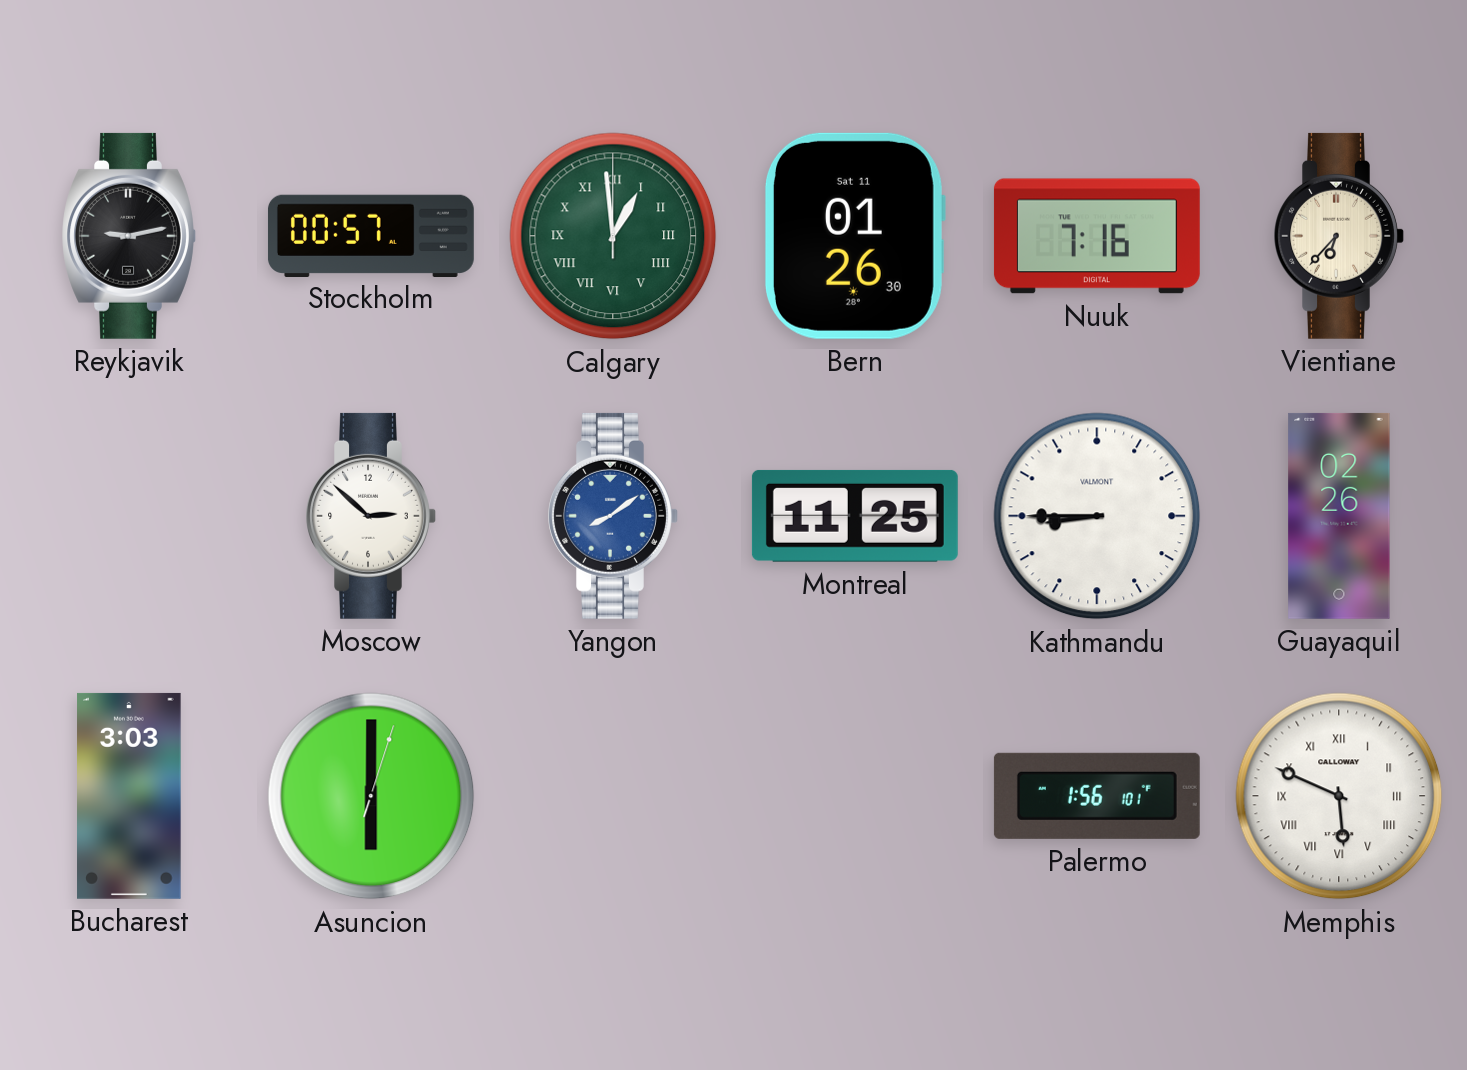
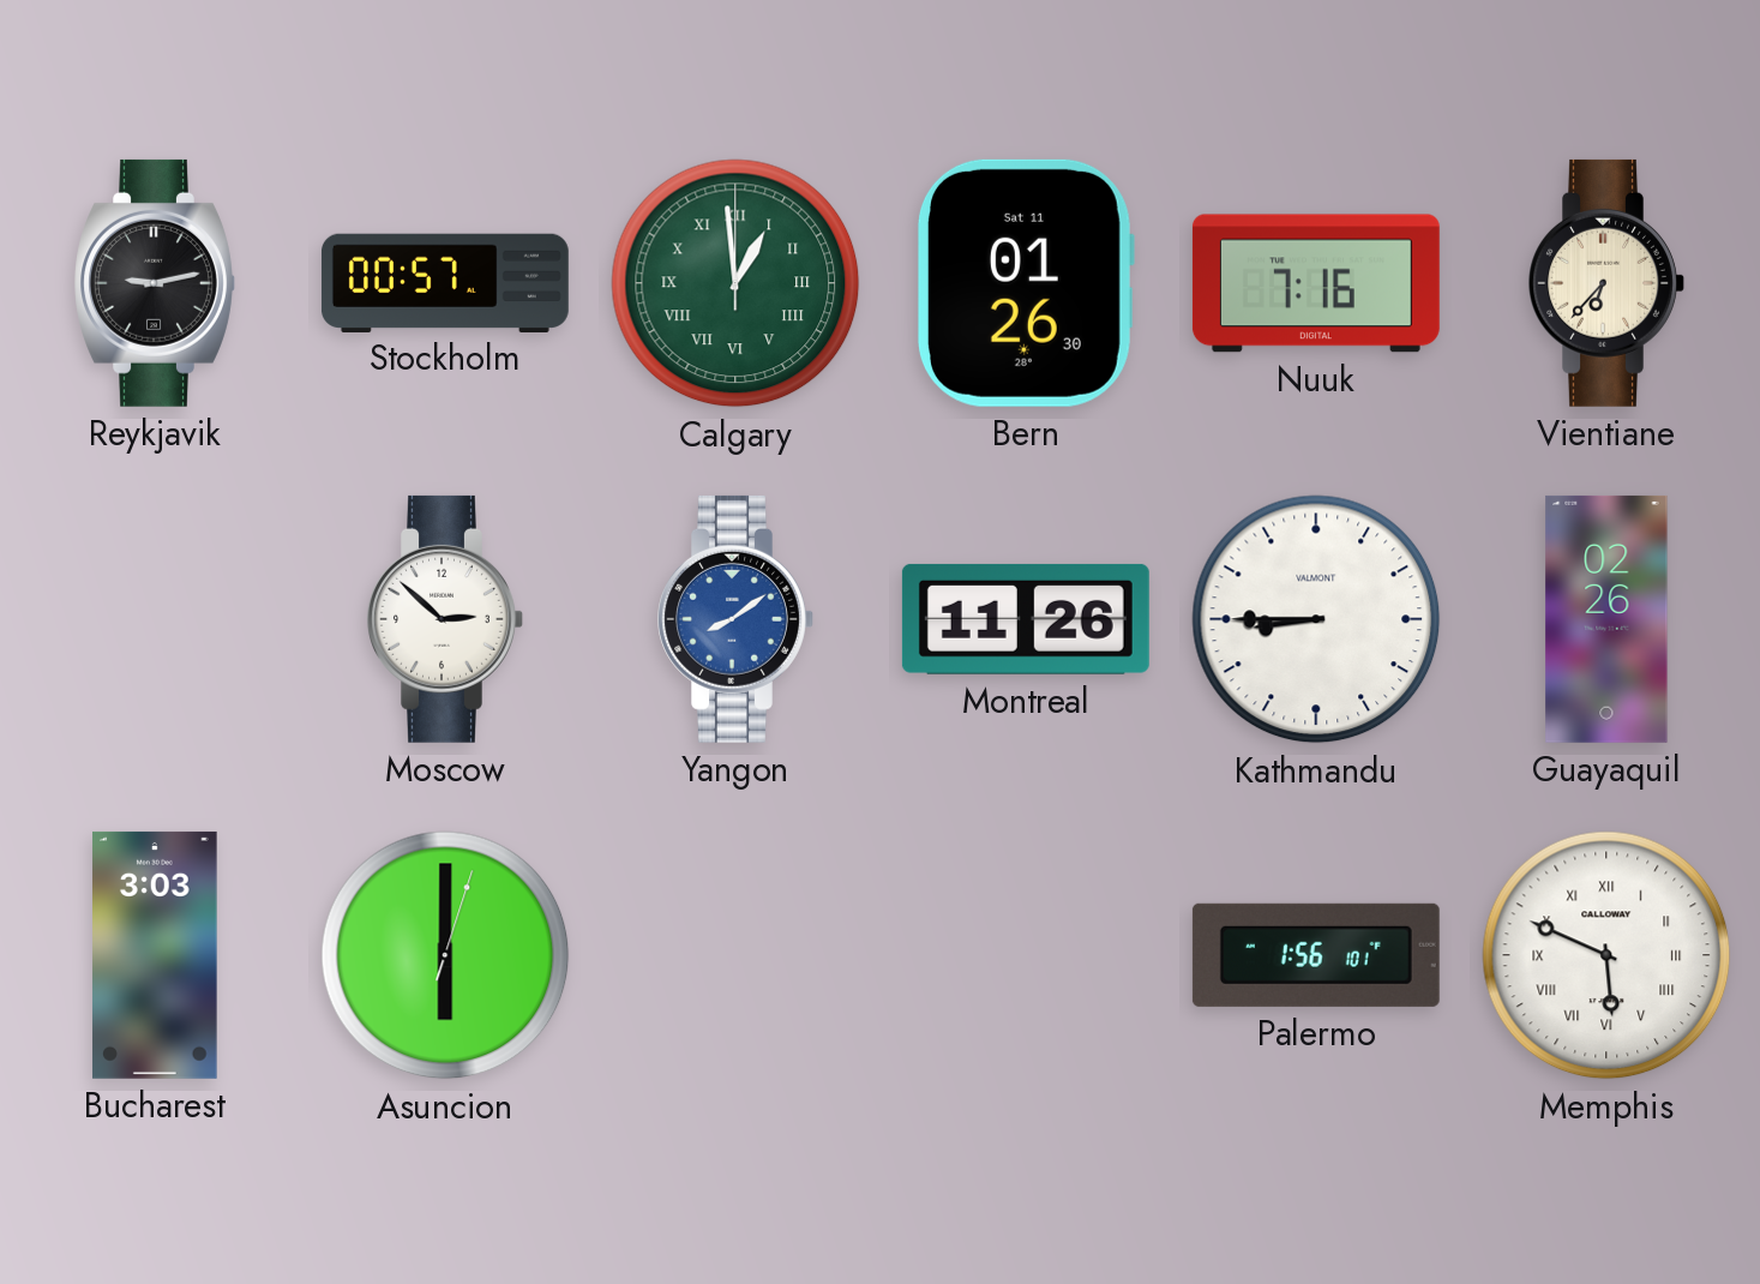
Montreal: 11:25 -> 11:26
